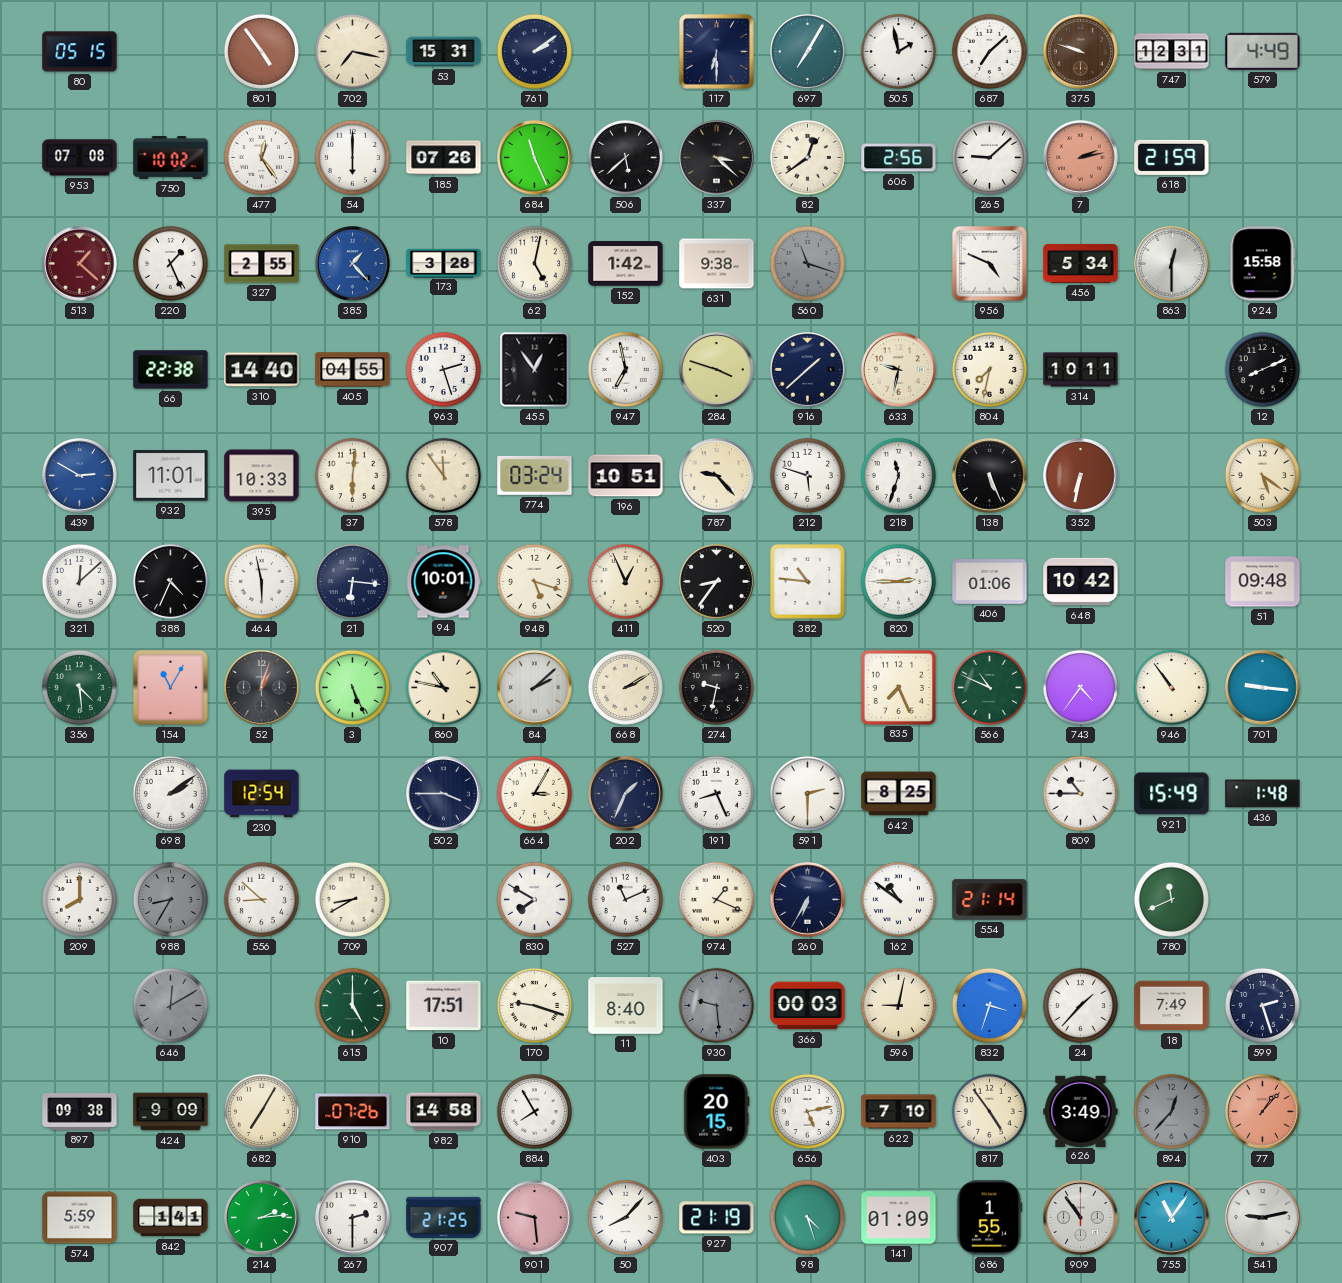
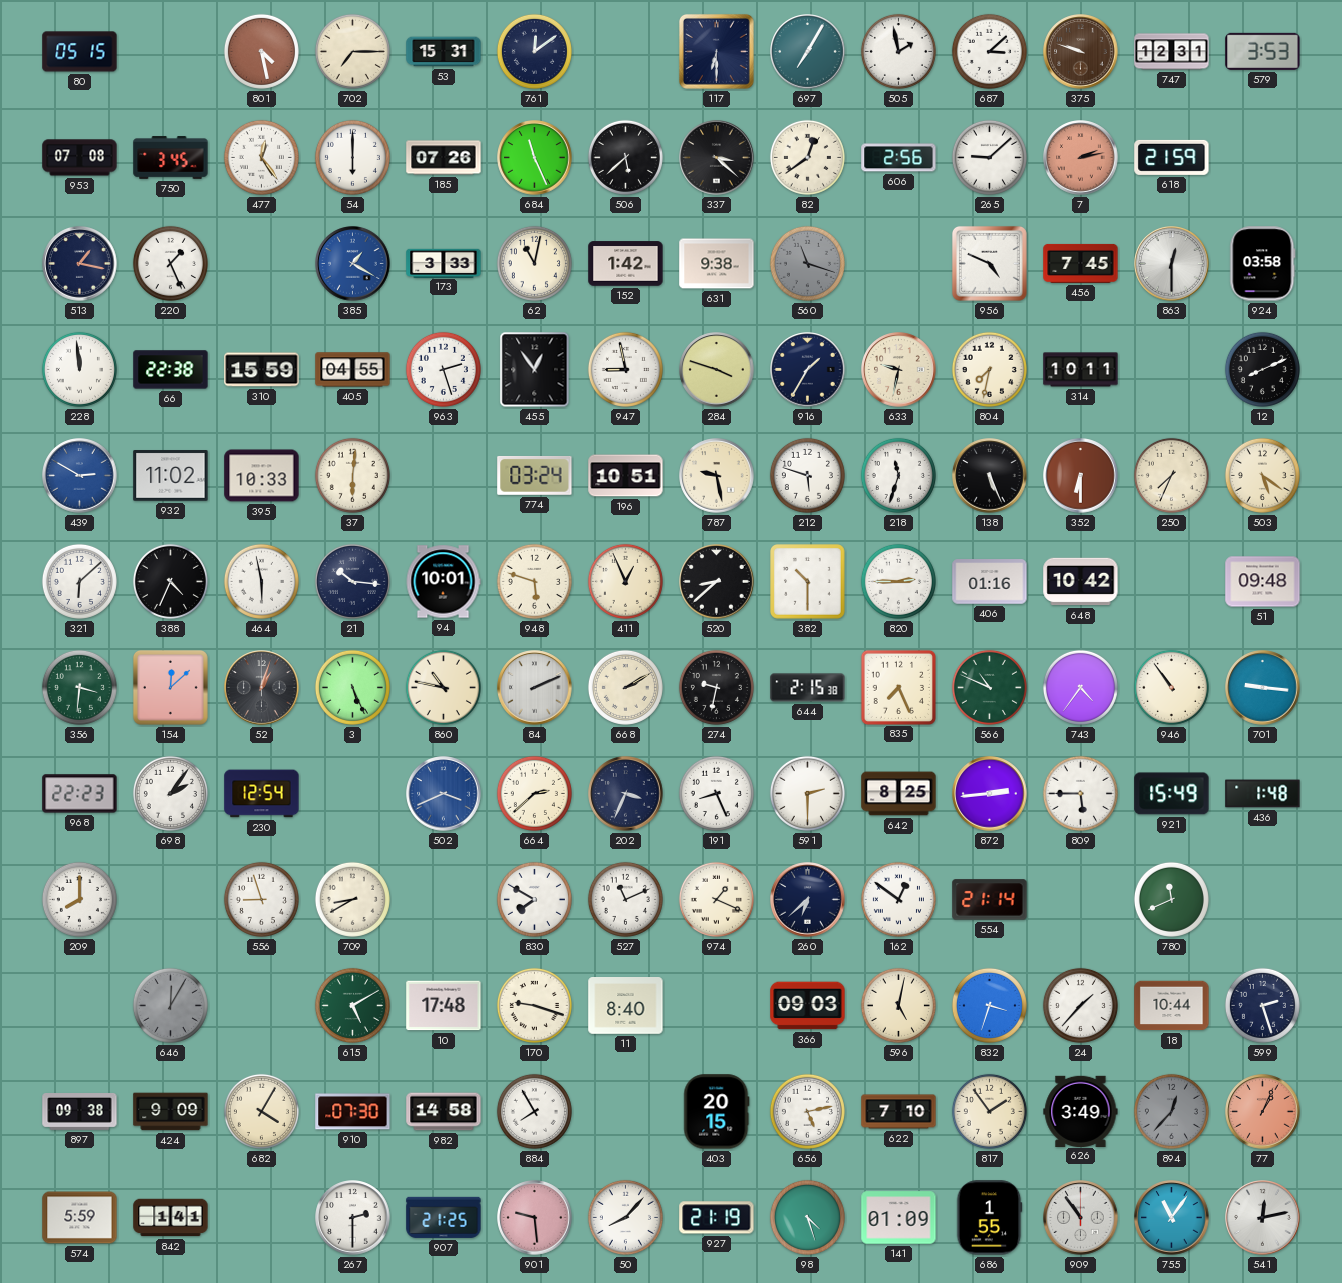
801: 4:54 -> 4:28
702: 7:17 -> 7:15
761: 2:09 -> 12:09
687: 7:08 -> 3:08
579: 4:49 -> 3:53
750: 10:02 -> 3:45
513: 1:22 -> 1:17
513 dial: burgundy -> navy
327: 2:55 -> none
385: 1:23 -> 1:20
173: 3:28 -> 3:33
62: 5:02 -> 11:02
456: 5:34 -> 7:45
924: 15:58 -> 03:58
228: none -> 11:59
310: 14:40 -> 15:59
947: 6:58 -> 8:58
916: 1:38 -> 1:35
932: 11:01 -> 11:02
578: 11:54 -> none
787: 9:23 -> 9:28
352: 6:32 -> 6:30
250: none -> 7:34
321: 12:08 -> 6:08
21: 6:16 -> 10:16
948: 5:18 -> 5:48
520: 8:36 -> 8:38
382: 10:46 -> 10:30
406: 01:06 -> 01:16
356: 4:29 -> 3:31
154: 11:05 -> 12:08
84: 2:08 -> 2:11
644: none -> 2:15
968: none -> 22:23
698: 2:09 -> 2:06
502: 3:45 -> 3:41
502 dial: navy -> blue
664: 3:05 -> 2:38
202: 1:34 -> 3:34
872: none -> 2:44
809: 10:45 -> 5:45
988: 8:35 -> none
556: 8:52 -> 8:57
260: 6:35 -> 6:38
162: 10:51 -> 12:51
646: 12:10 -> 12:05
615: 5:00 -> 5:10
10: 17:51 -> 17:48
930: 9:29 -> none
366: 00:03 -> 09:03
596: 9:02 -> 5:02
18: 7:49 -> 10:44
682: 7:05 -> 4:05
910: 07:26 -> 07:30
817: 4:54 -> 1:54
77: 1:07 -> 1:04
214: 2:14 -> none
541: 9:13 -> 12:13
